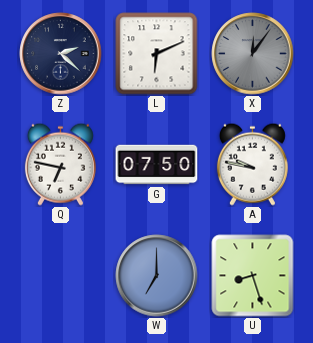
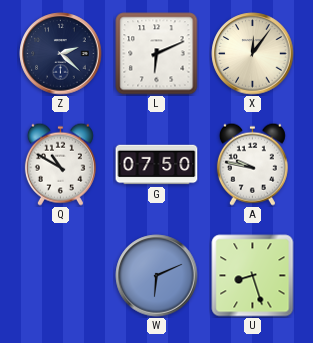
X dial: grey -> cream
Q: 6:47 -> 10:50
W: 7:00 -> 6:11
